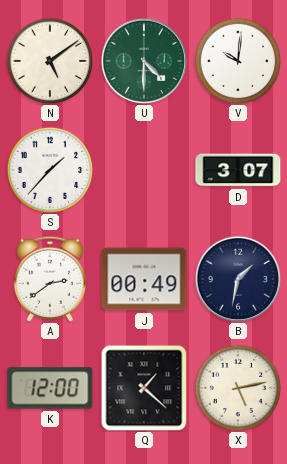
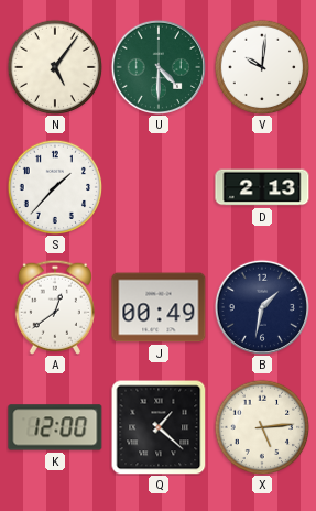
N: 5:09 -> 5:06
D: 3:07 -> 2:13
A: 2:39 -> 12:39
X: 5:13 -> 5:14
